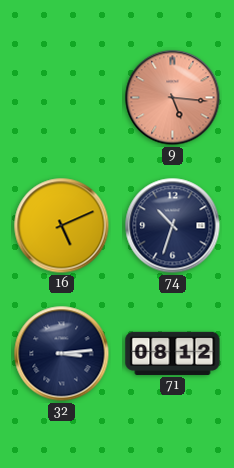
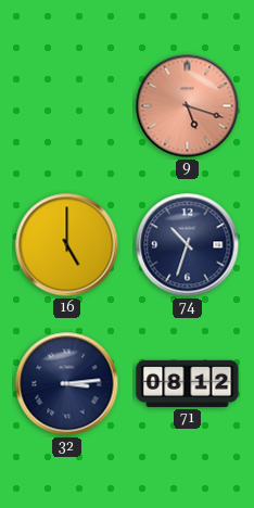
9: 5:16 -> 5:18
16: 5:11 -> 5:00
